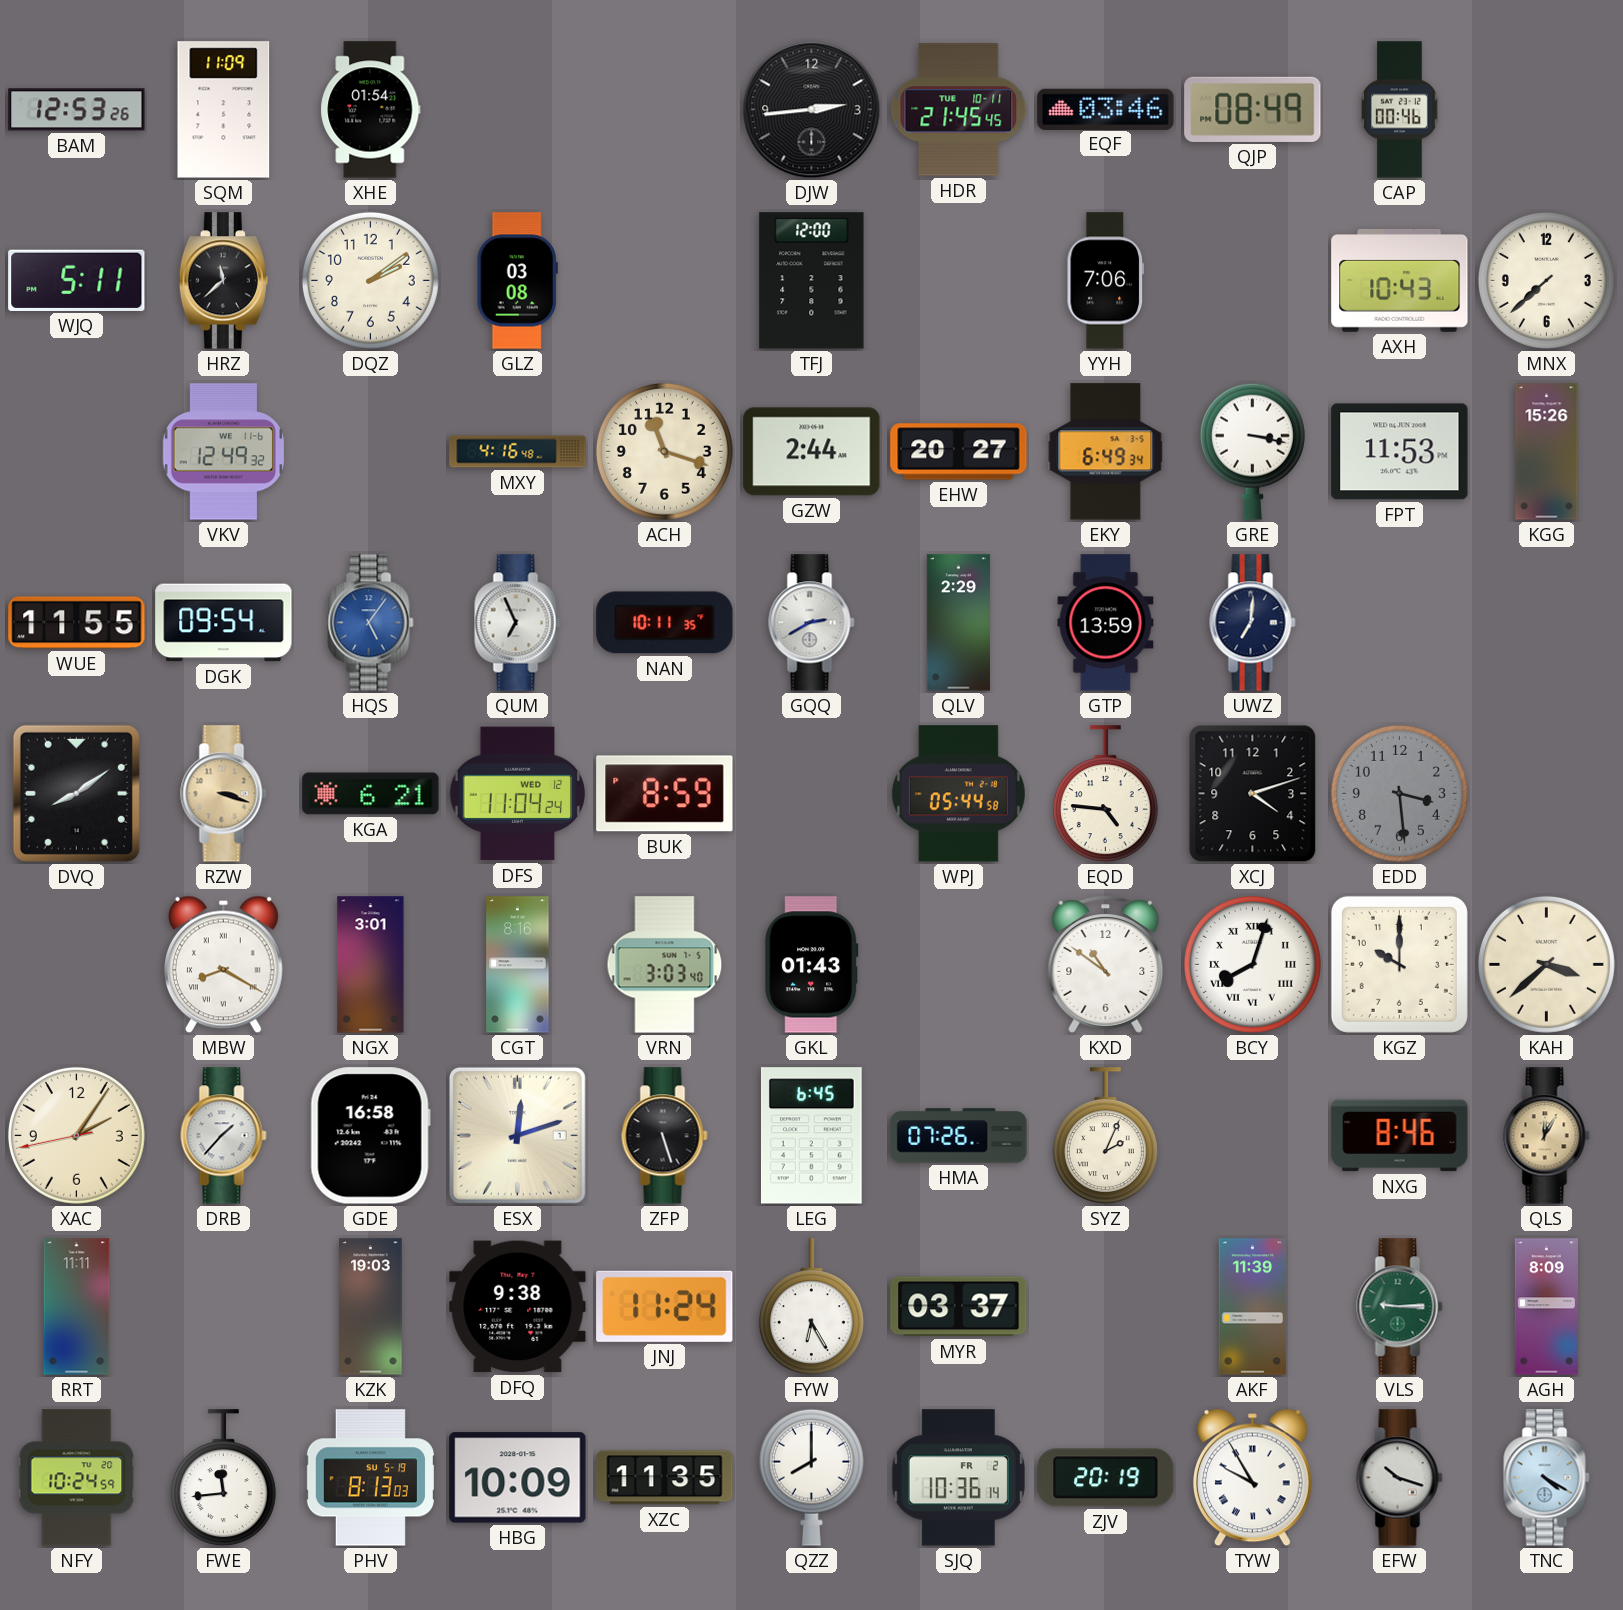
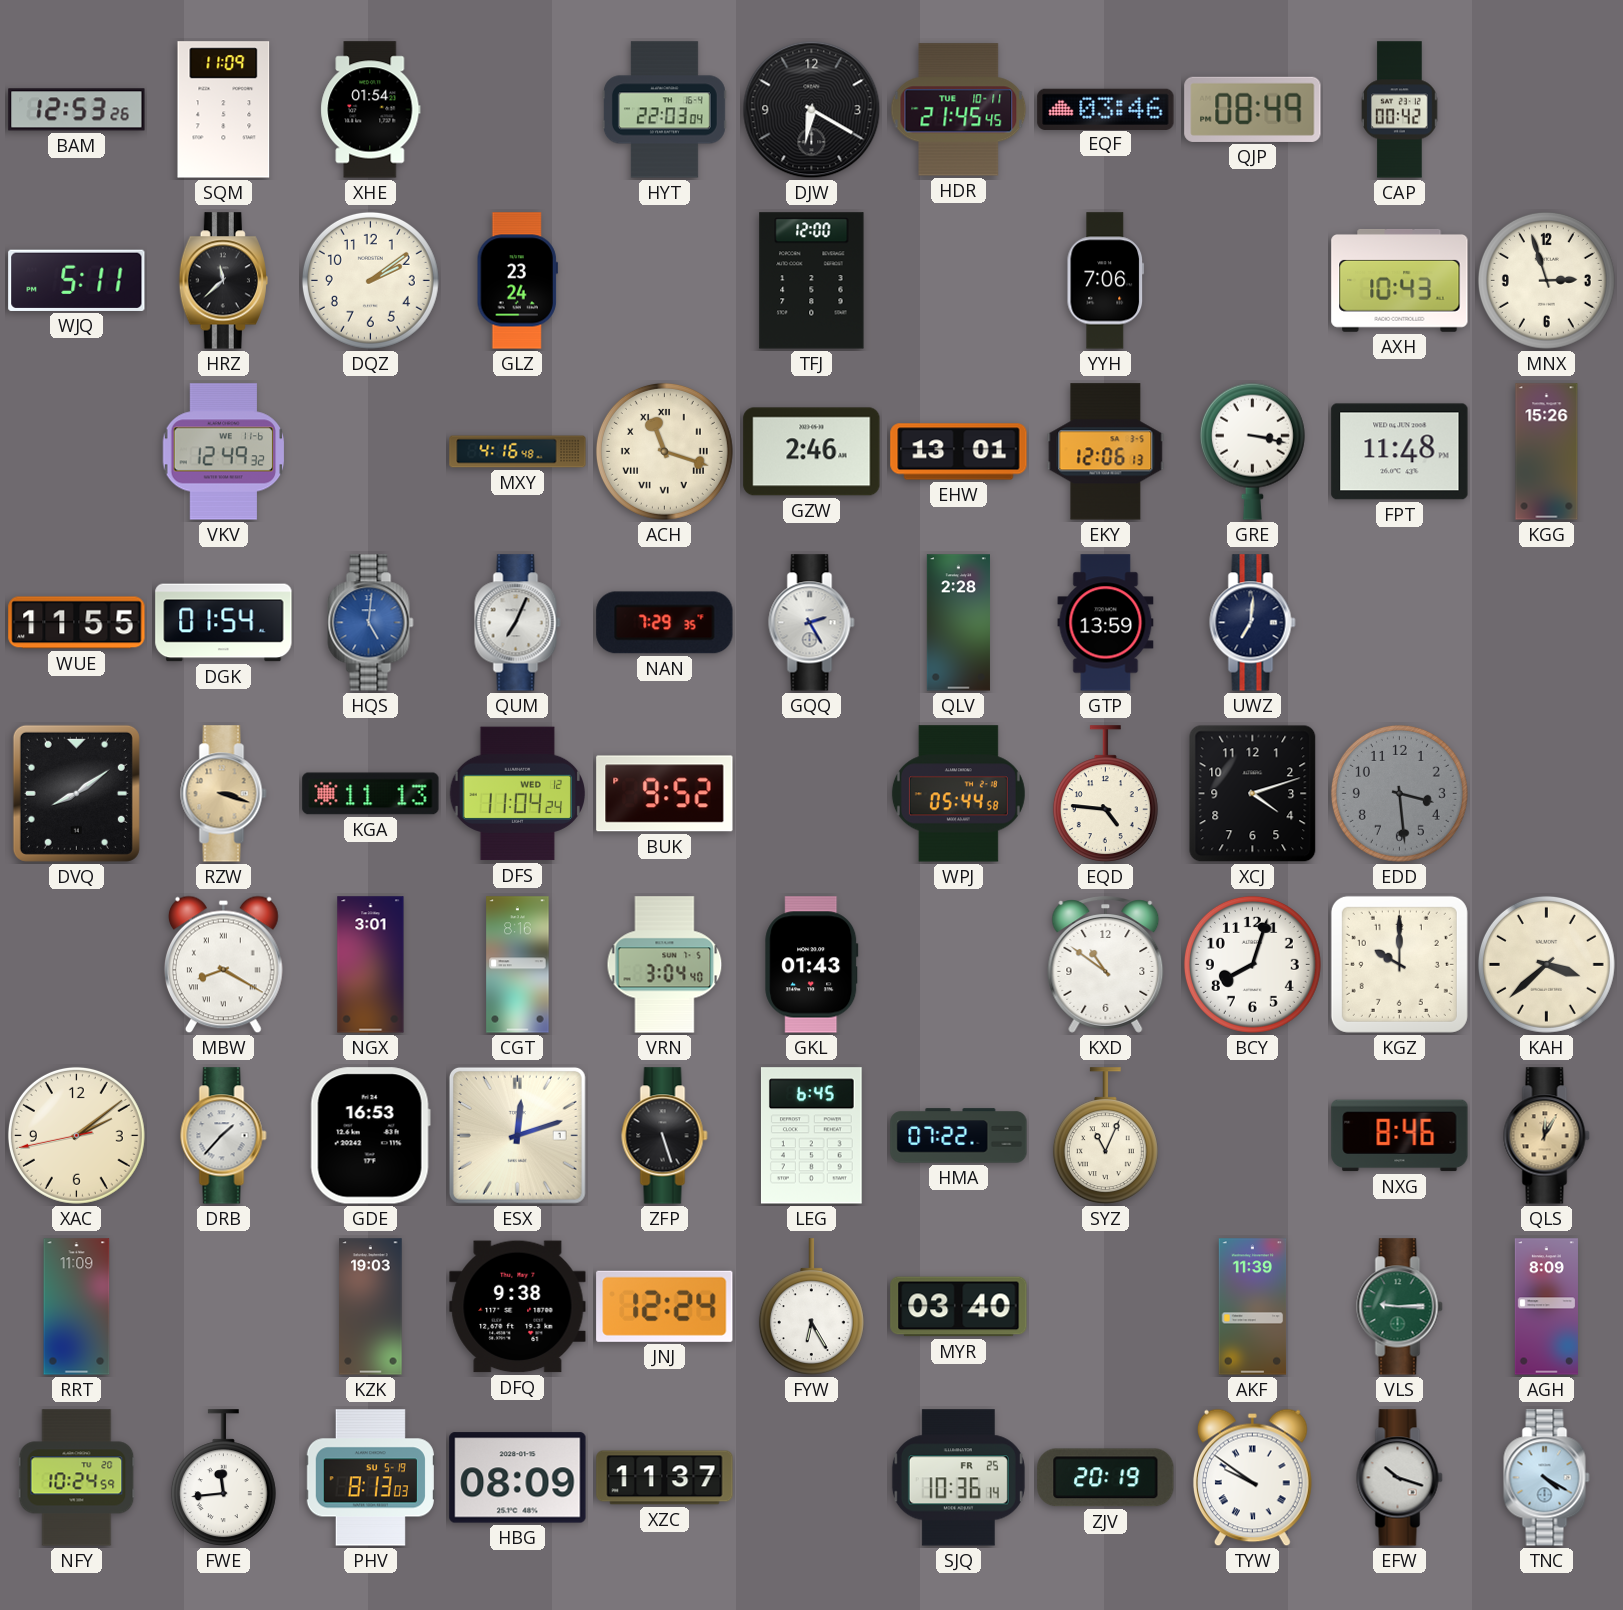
HYT: none -> 22:03
DJW: 2:44 -> 6:20
CAP: 00:46 -> 00:42
GLZ: 03:08 -> 23:24
MNX: 7:38 -> 2:57
ACH numerals: Arabic -> Roman
GZW: 2:44 -> 2:46
EHW: 20:27 -> 13:01
EKY: 6:49 -> 12:06
FPT: 11:53 -> 11:48
DGK: 09:54 -> 01:54
HQS: 5:06 -> 5:01
QUM: 6:56 -> 7:04
NAN: 10:11 -> 7:29
GQQ: 2:40 -> 2:25
QLV: 2:29 -> 2:28
KGA: 6:21 -> 11:13
BUK: 8:59 -> 9:52
VRN: 3:03 -> 3:04
BCY numerals: Roman -> Arabic
XAC: 2:05 -> 2:08
GDE: 16:58 -> 16:53
HMA: 07:26 -> 07:22
SYZ: 2:04 -> 11:04
RRT: 11:11 -> 11:09
JNJ: 11:24 -> 12:24
MYR: 03:37 -> 03:40
HBG: 10:09 -> 08:09
XZC: 11:35 -> 11:37
QZZ: 8:00 -> none
SJQ date: FR 2 -> FR 25
TYW: 9:55 -> 9:51
